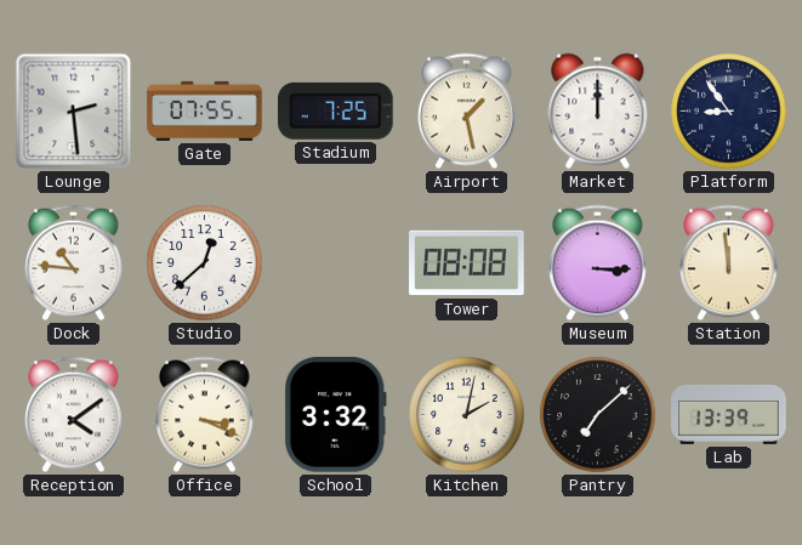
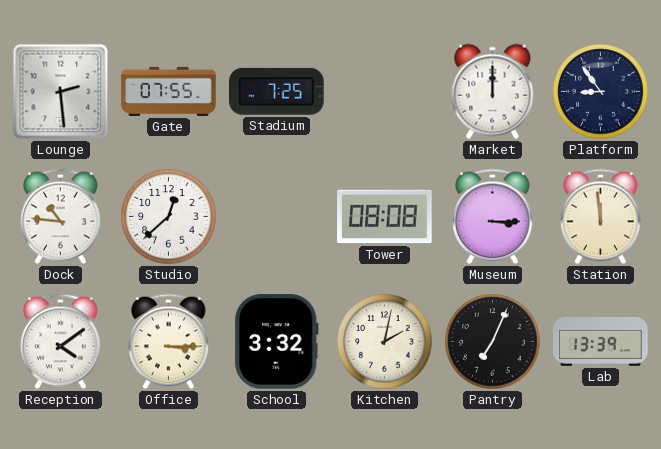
Airport: 1:28 -> none
Office: 3:19 -> 3:15
Pantry: 7:08 -> 7:04
